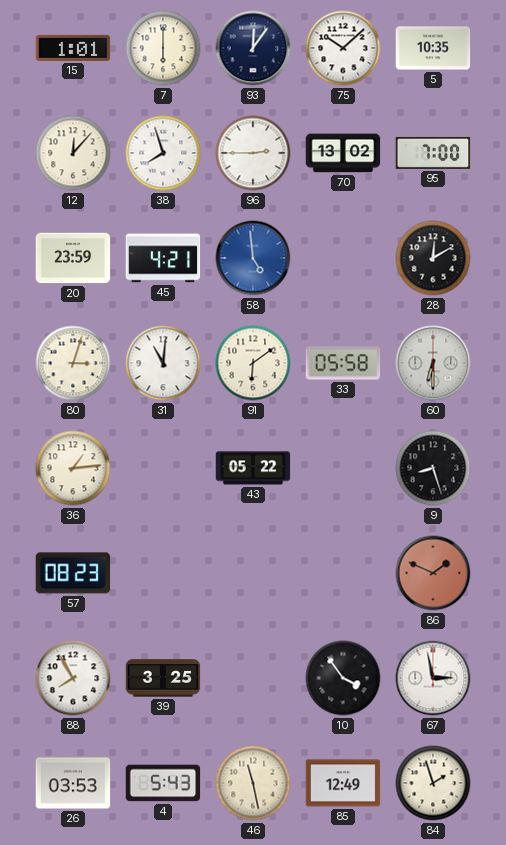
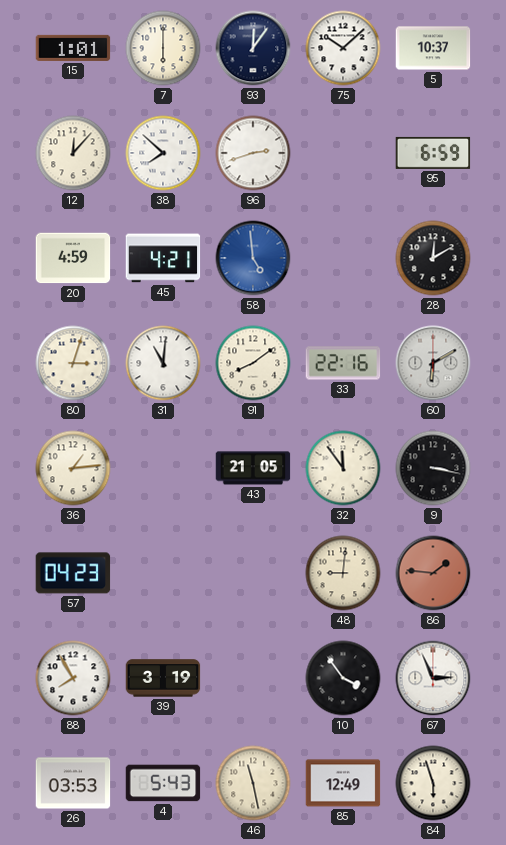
5: 10:35 -> 10:37
38: 7:57 -> 7:52
96: 2:45 -> 2:42
70: 13:02 -> none
95: 7:00 -> 6:59
20: 23:59 -> 4:59
91: 6:09 -> 8:09
33: 05:58 -> 22:16
60: 6:30 -> 6:10
43: 05:22 -> 21:05
32: none -> 11:54
9: 8:27 -> 3:17
57: 08:23 -> 04:23
48: none -> 9:01
86: 1:49 -> 1:46
39: 3:25 -> 3:19
67: 2:58 -> 2:56
84: 1:57 -> 5:57
